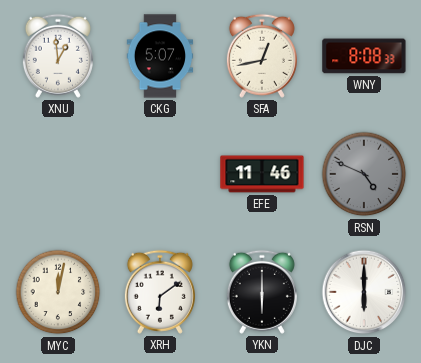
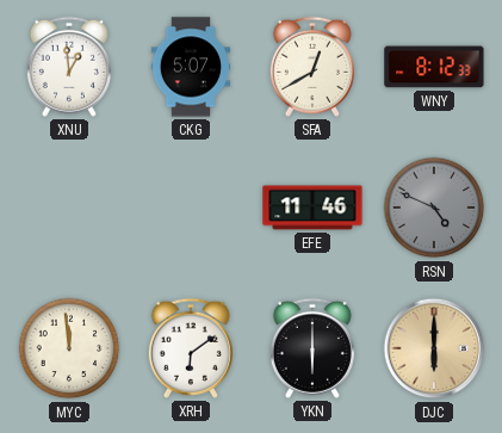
SFA: 12:43 -> 12:40
WNY: 8:08 -> 8:12
MYC: 12:02 -> 11:59
DJC dial: white -> champagne
